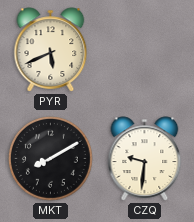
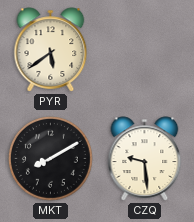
PYR: 5:41 -> 5:39
CZQ: 9:31 -> 9:29
